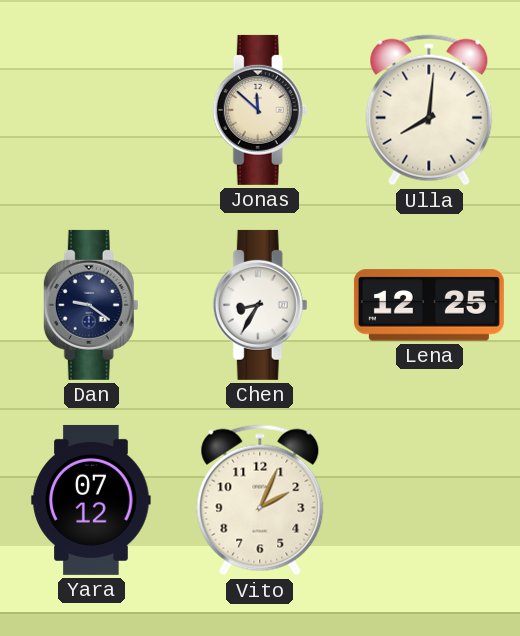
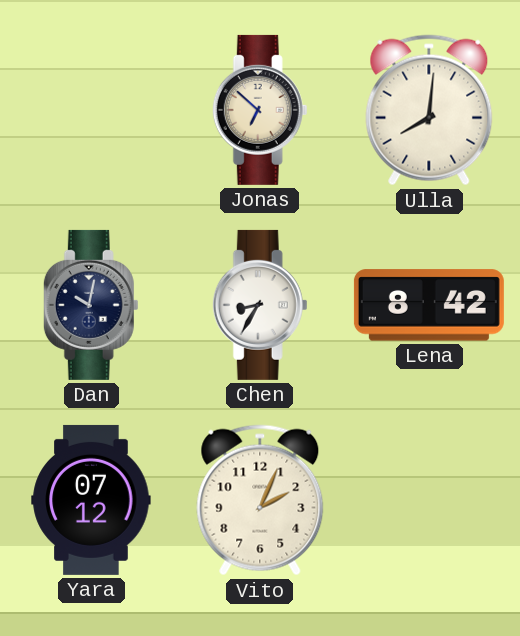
Jonas: 11:52 -> 6:52
Dan: 9:21 -> 10:02
Lena: 12:25 -> 8:42
